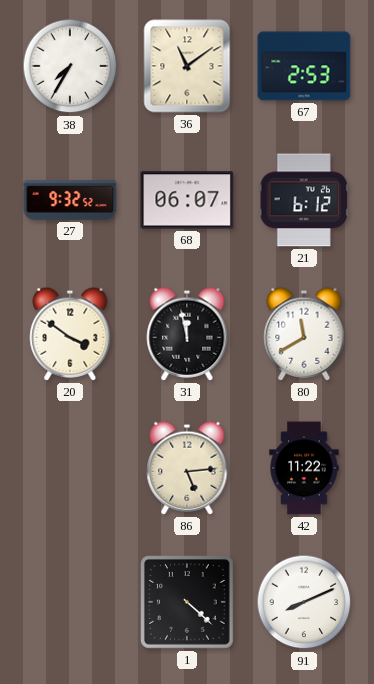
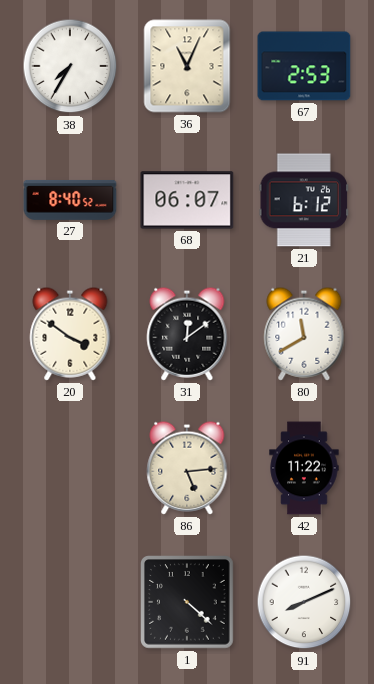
36: 11:09 -> 11:04
27: 9:32 -> 8:40
31: 11:58 -> 12:09
